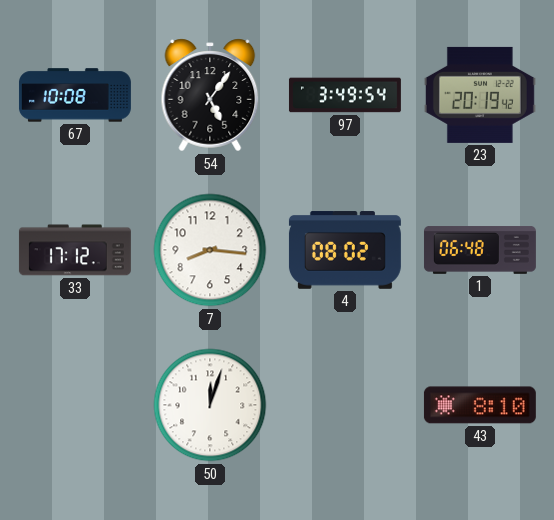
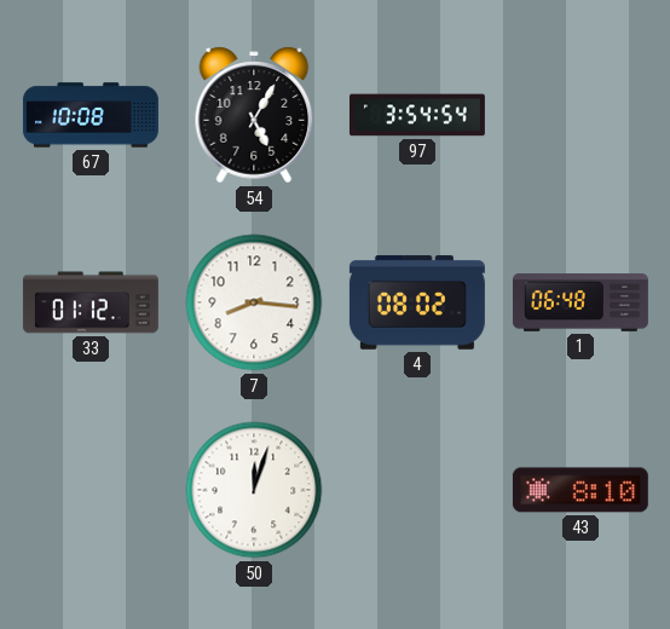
54: 5:06 -> 5:05
97: 3:49 -> 3:54
23: 20:19 -> none
33: 17:12 -> 01:12
